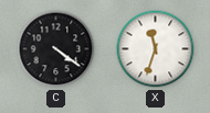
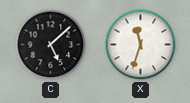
C: 4:21 -> 5:08
